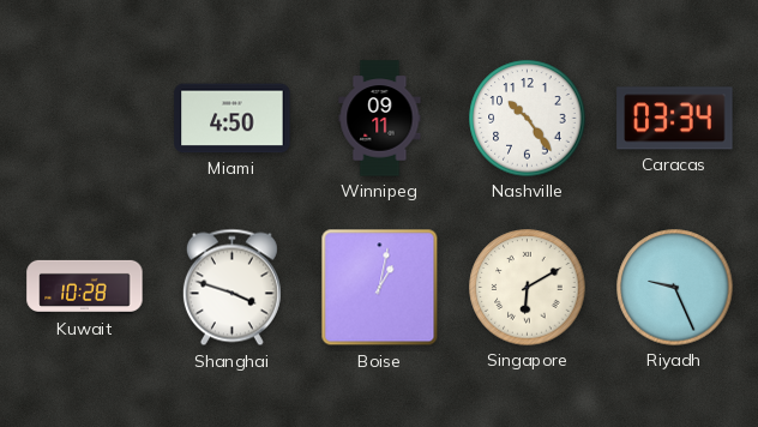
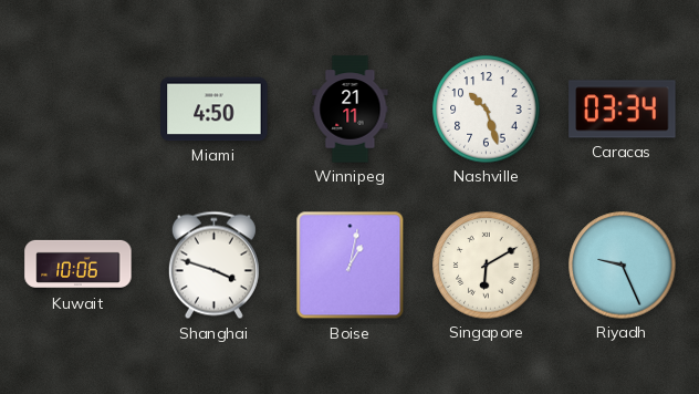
Winnipeg: 09:11 -> 21:11
Nashville: 10:24 -> 10:27
Kuwait: 10:28 -> 10:06
